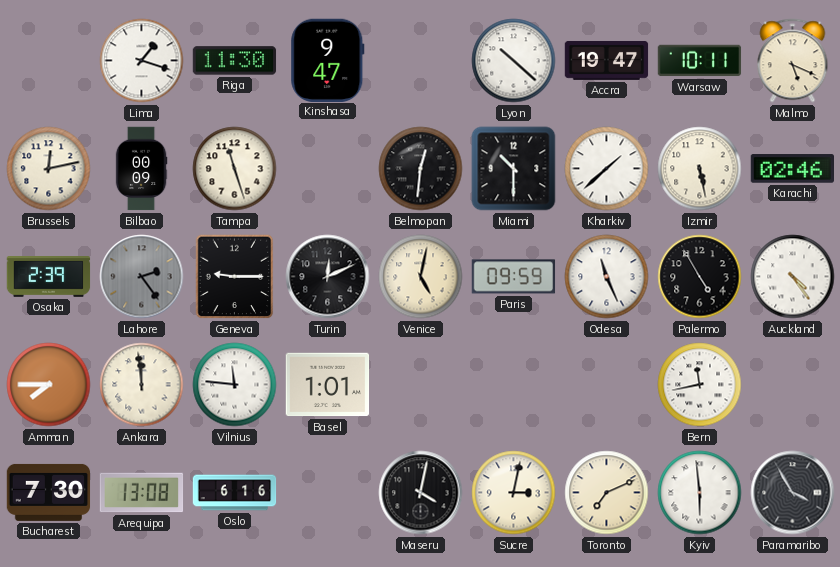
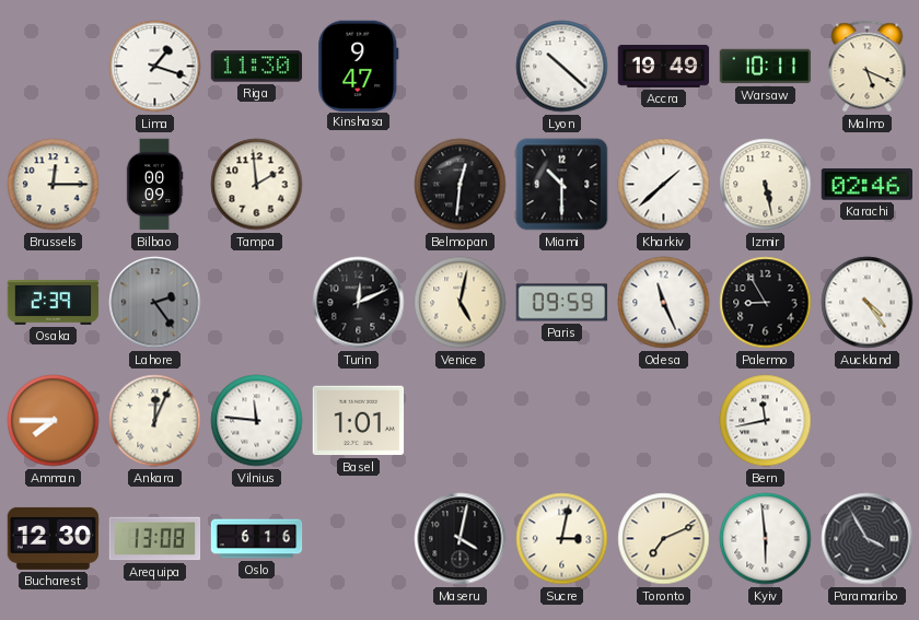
Accra: 19:47 -> 19:49
Brussels: 12:13 -> 12:15
Tampa: 11:27 -> 1:59
Geneva: 9:15 -> none
Palermo: 4:55 -> 8:55
Ankara: 11:59 -> 12:04
Bucharest: 7:30 -> 12:30
